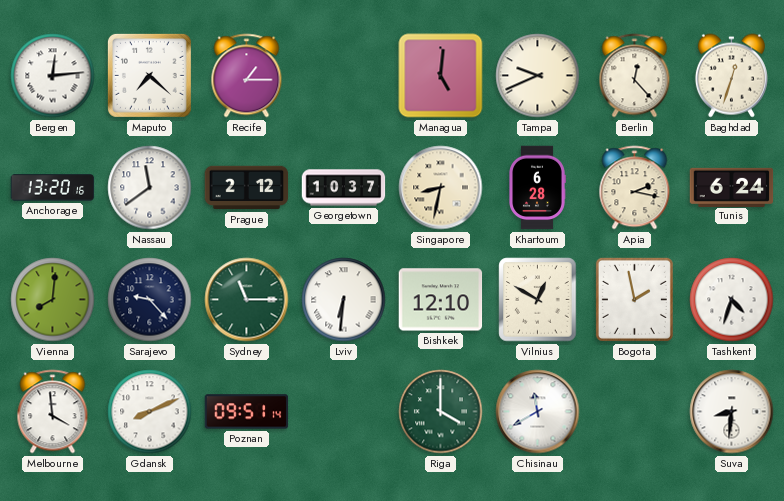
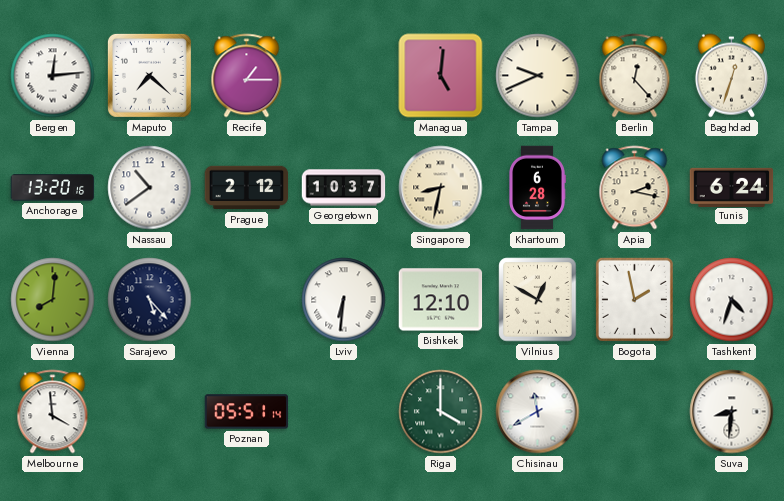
Nassau: 11:39 -> 10:39
Sarajevo: 9:23 -> 5:23
Sydney: 11:15 -> none
Gdansk: 8:11 -> none
Poznan: 09:51 -> 05:51
